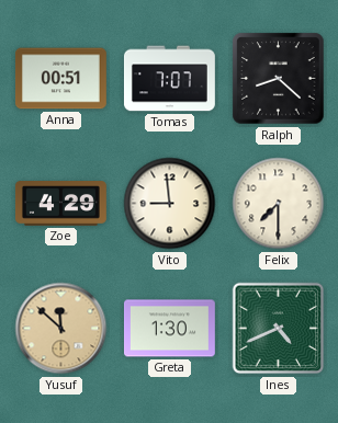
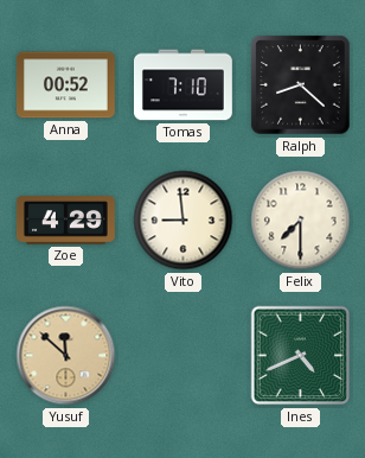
Anna: 00:51 -> 00:52
Tomas: 7:07 -> 7:10
Greta: 1:30 -> none
